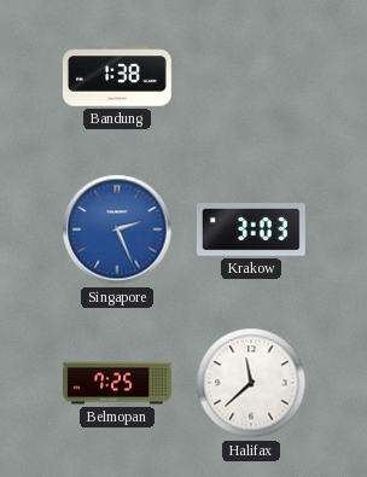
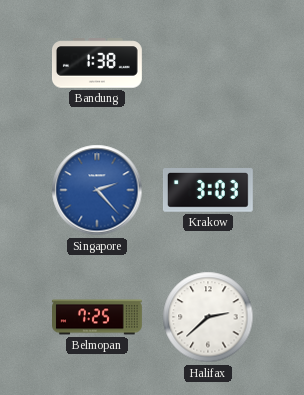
Singapore: 2:26 -> 2:23
Halifax: 11:38 -> 2:38
